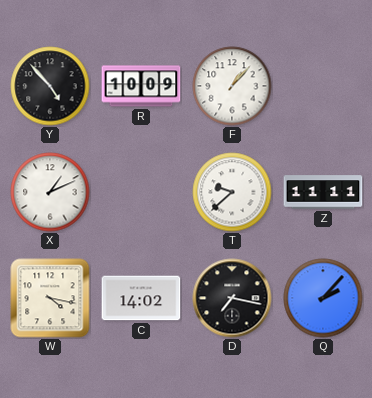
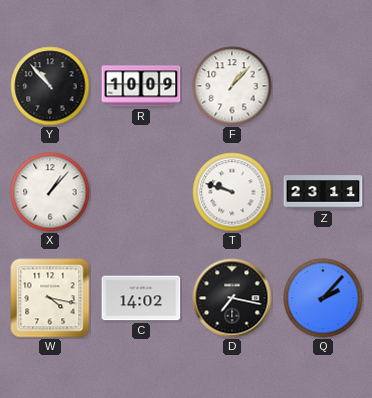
Y: 4:53 -> 10:53
X: 1:11 -> 1:07
T: 9:38 -> 9:48
Z: 11:11 -> 23:11
